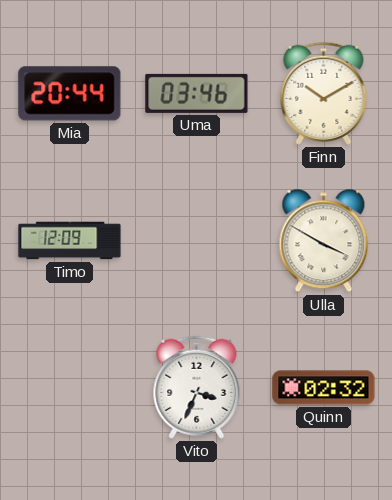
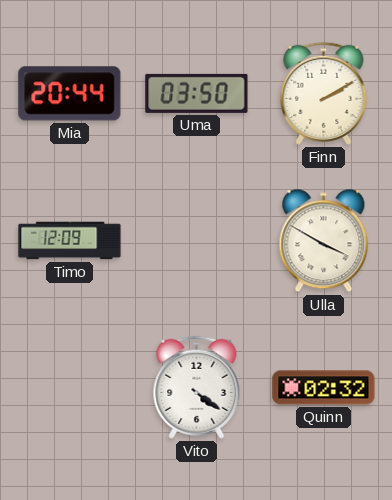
Uma: 03:46 -> 03:50
Finn: 10:10 -> 2:10
Vito: 3:34 -> 4:21
